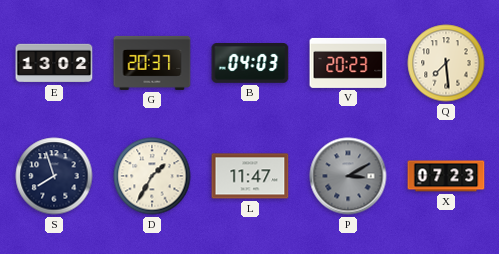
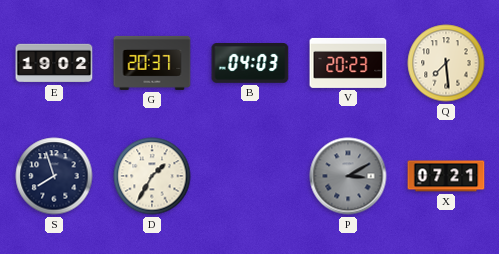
E: 13:02 -> 19:02
L: 11:47 -> none
X: 07:23 -> 07:21
